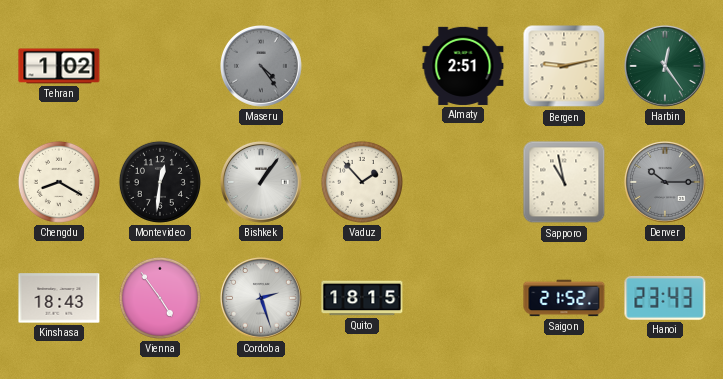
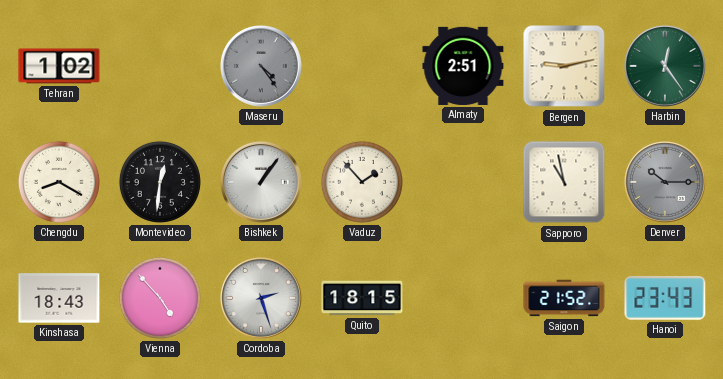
Vienna: 4:54 -> 4:53
